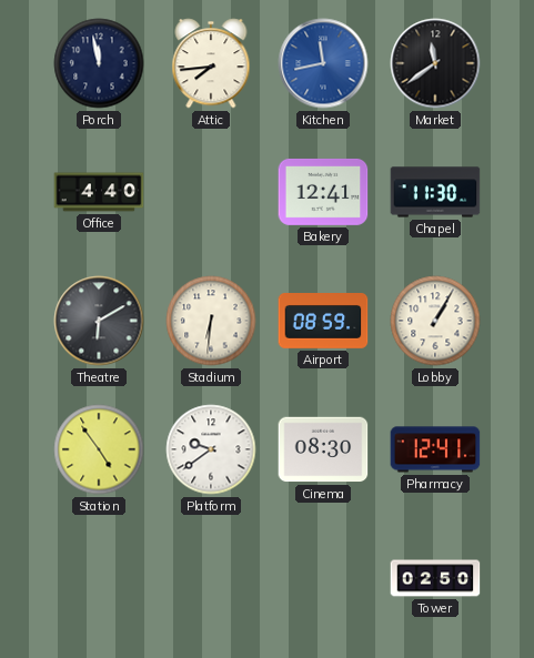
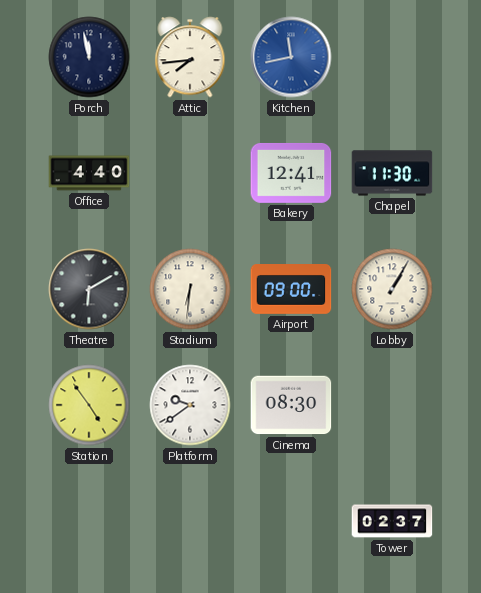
Market: 11:39 -> none
Airport: 08:59 -> 09:00
Pharmacy: 12:41 -> none
Tower: 02:50 -> 02:37
